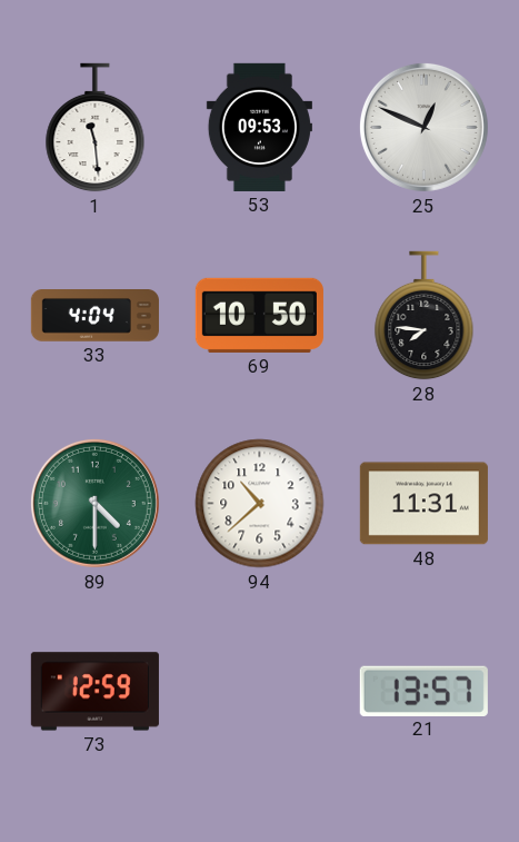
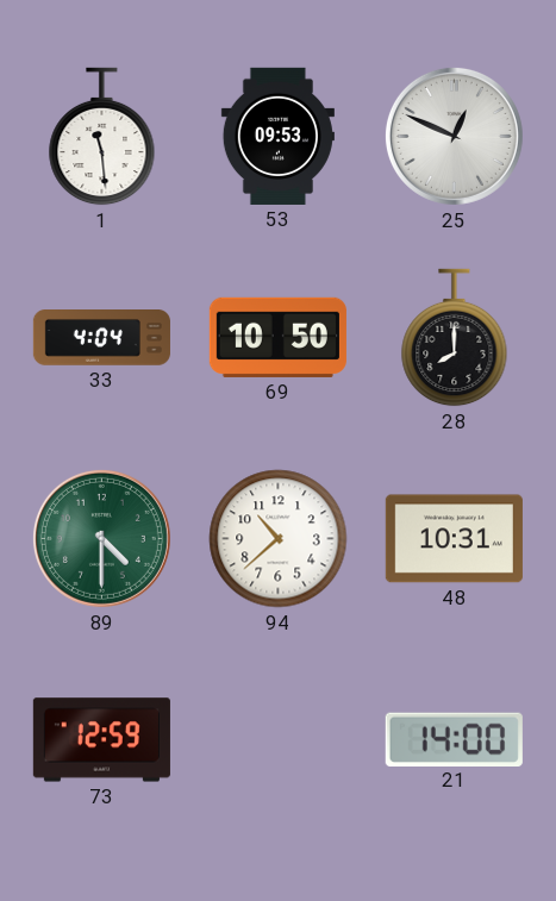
28: 7:46 -> 8:00
48: 11:31 -> 10:31
21: 13:57 -> 14:00
